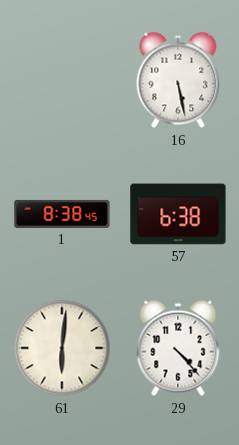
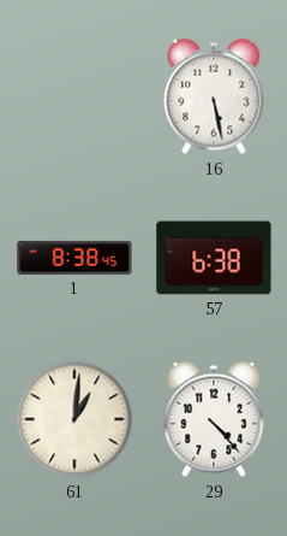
61: 6:01 -> 1:01
